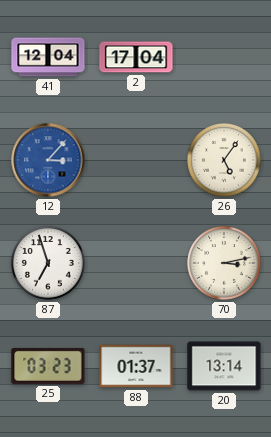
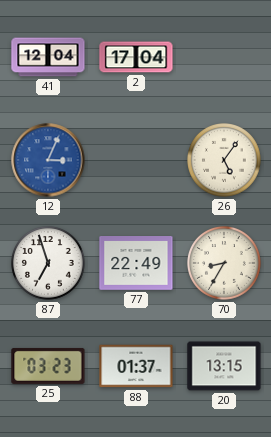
12: 3:07 -> 3:04
77: none -> 22:49
70: 3:13 -> 8:35
20: 13:14 -> 13:15
